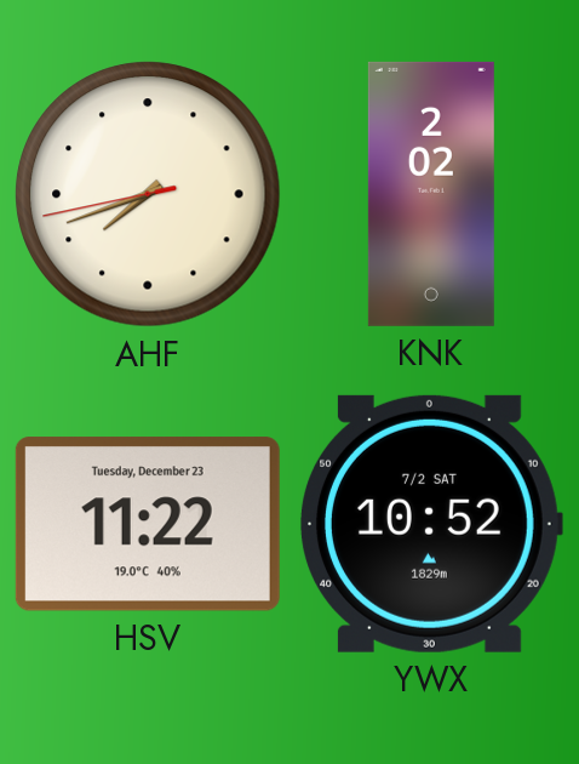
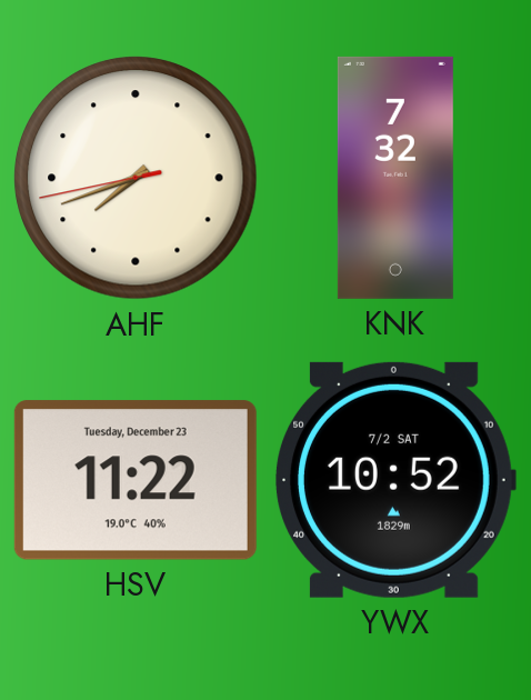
KNK: 2:02 -> 7:32
